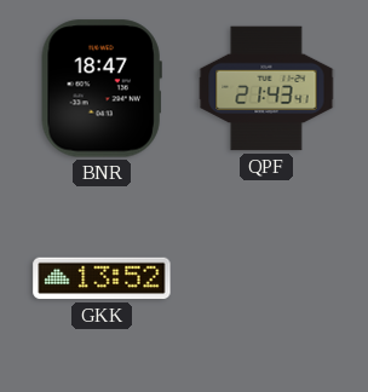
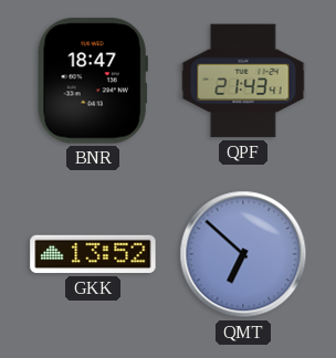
QMT: none -> 6:52
